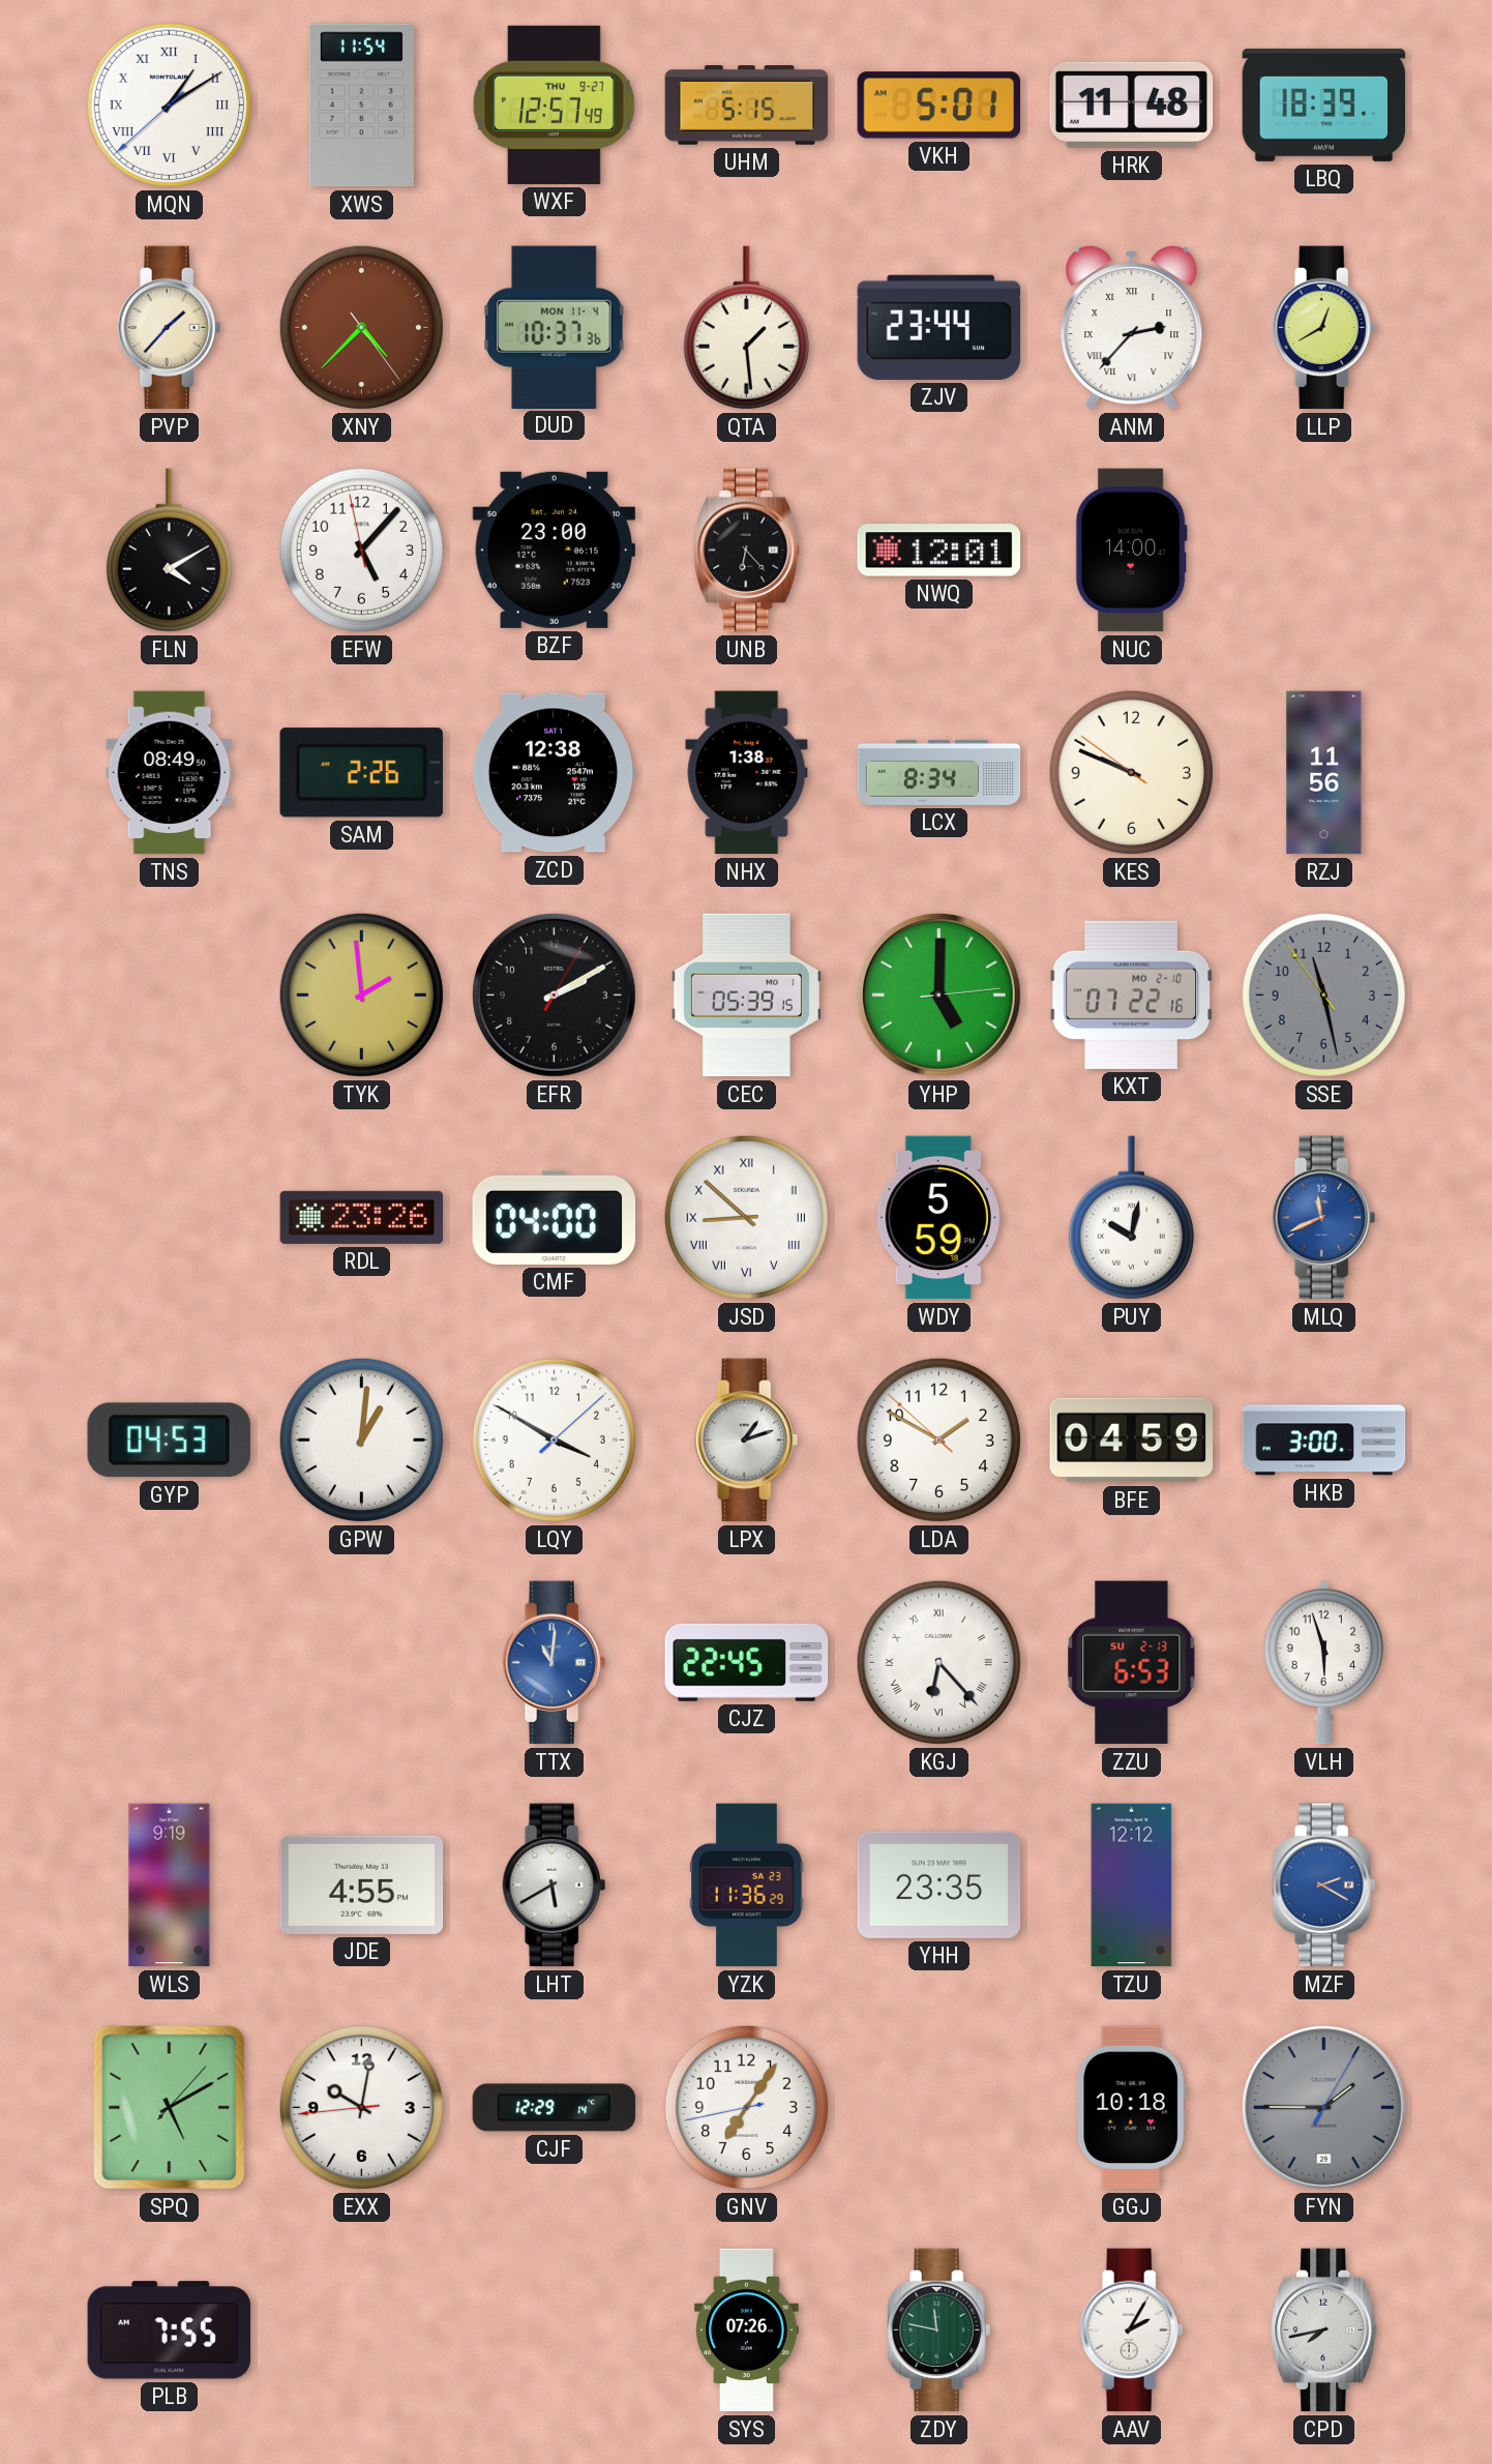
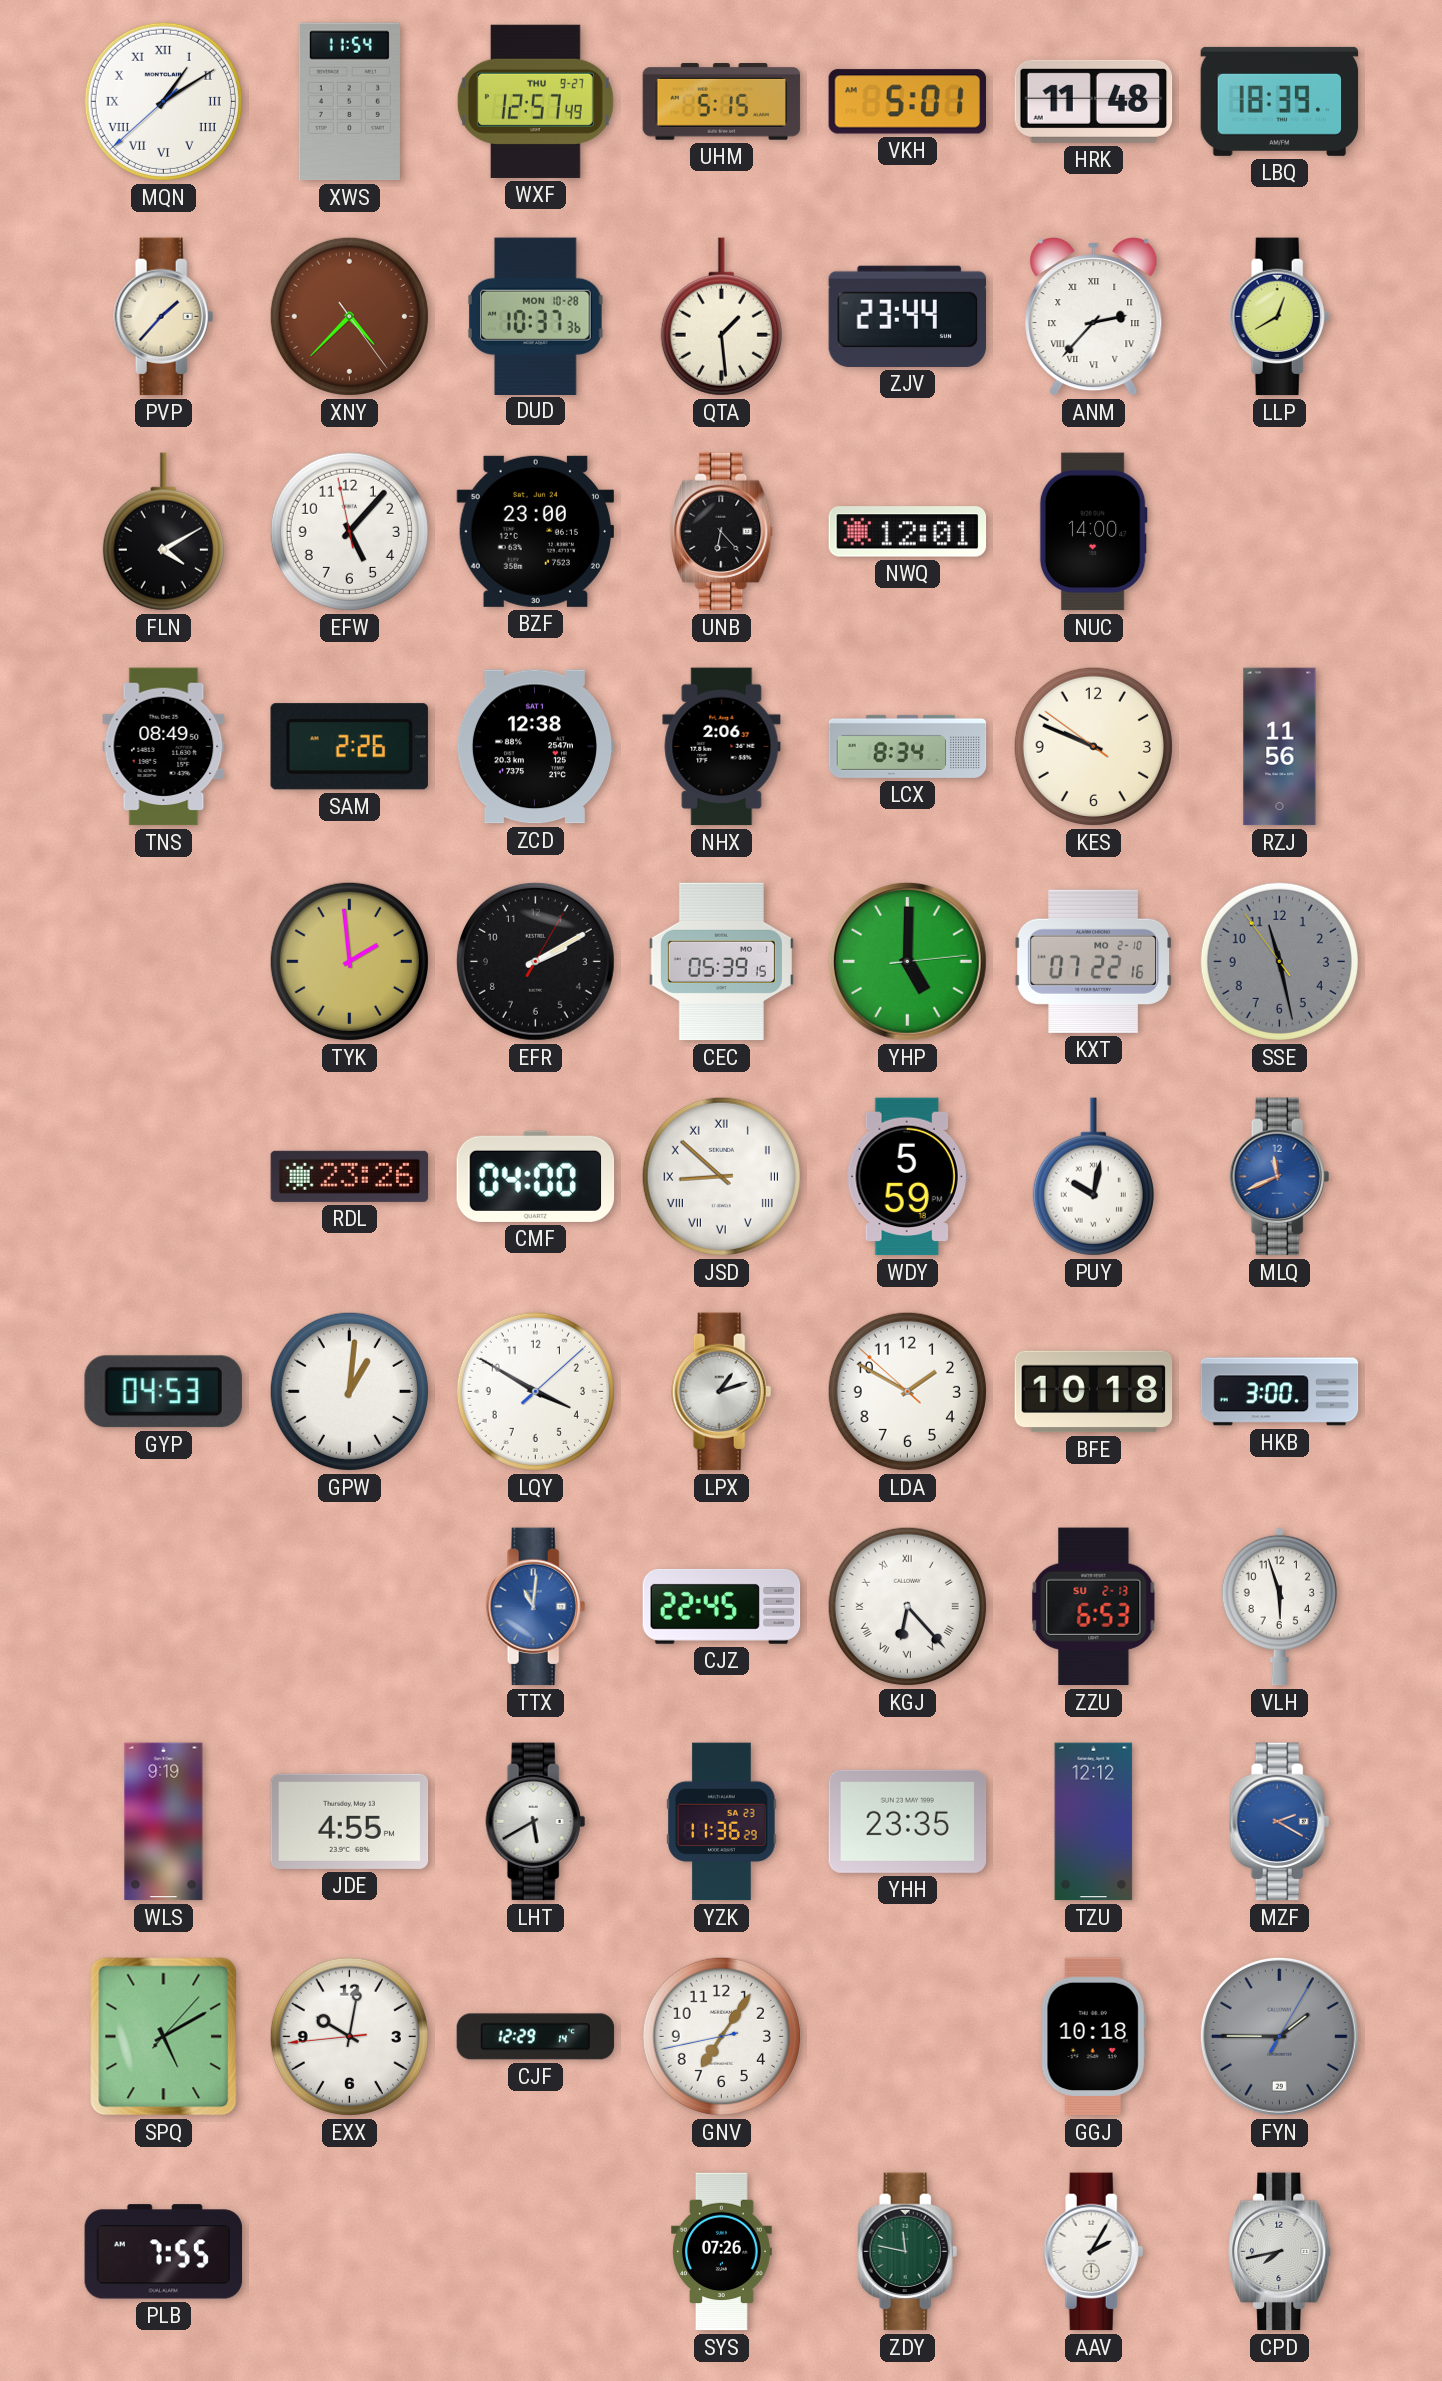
DUD date: MON 11-4 -> MON 10-28
NHX: 1:38 -> 2:06
BFE: 04:59 -> 10:18
